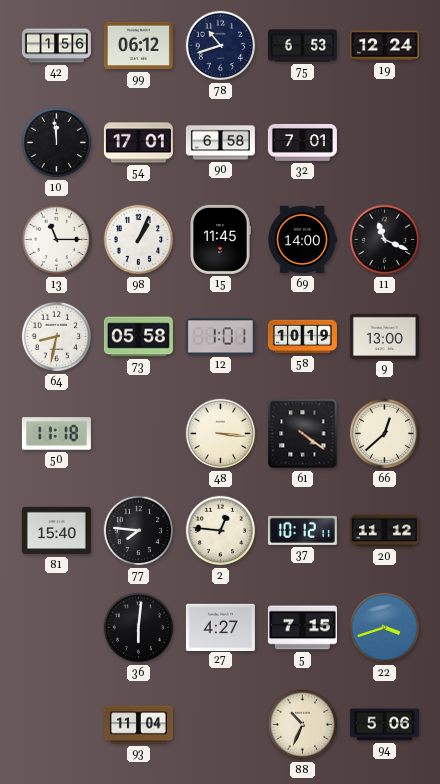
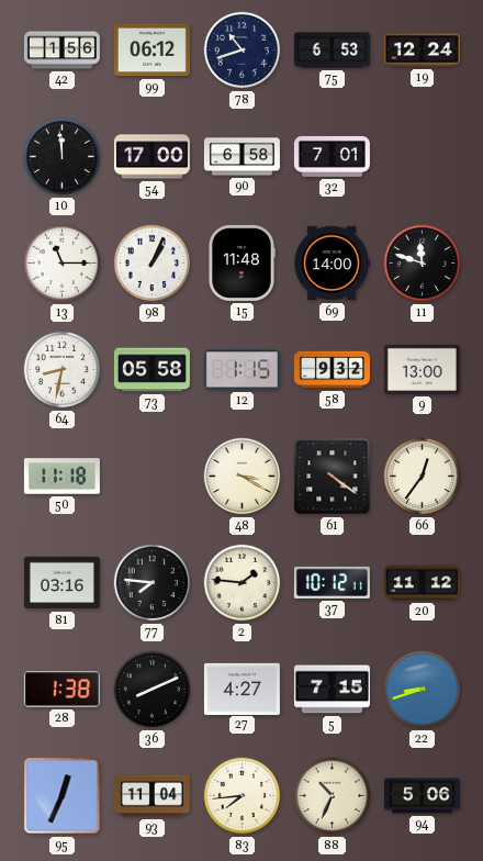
54: 17:01 -> 17:00
15: 11:45 -> 11:48
11: 11:19 -> 11:48
12: 1:01 -> 1:15
58: 10:19 -> 9:32
48: 3:16 -> 3:20
66: 12:38 -> 12:36
81: 15:40 -> 03:16
2: 12:46 -> 1:46
28: none -> 1:38
36: 6:01 -> 8:11
22: 3:42 -> 8:42
95: none -> 12:34
83: none -> 7:44
